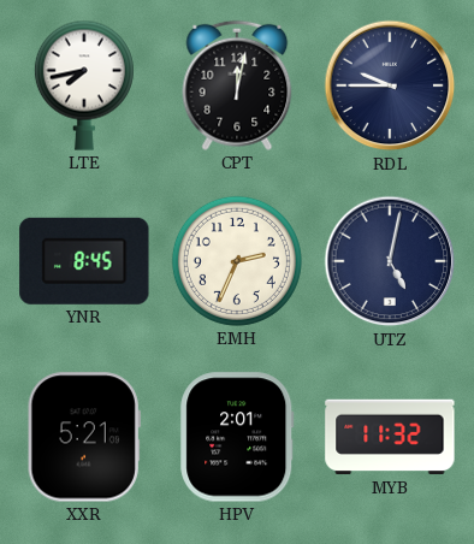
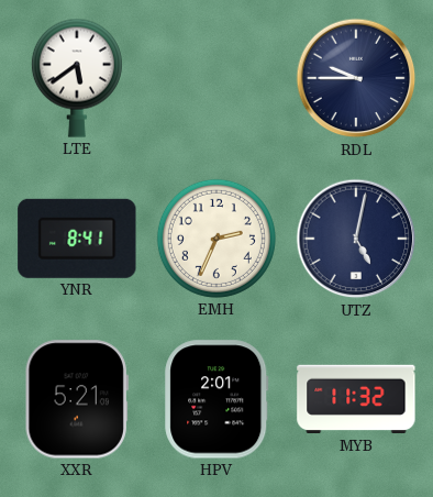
LTE: 7:43 -> 5:39
CPT: 12:02 -> none
YNR: 8:45 -> 8:41
